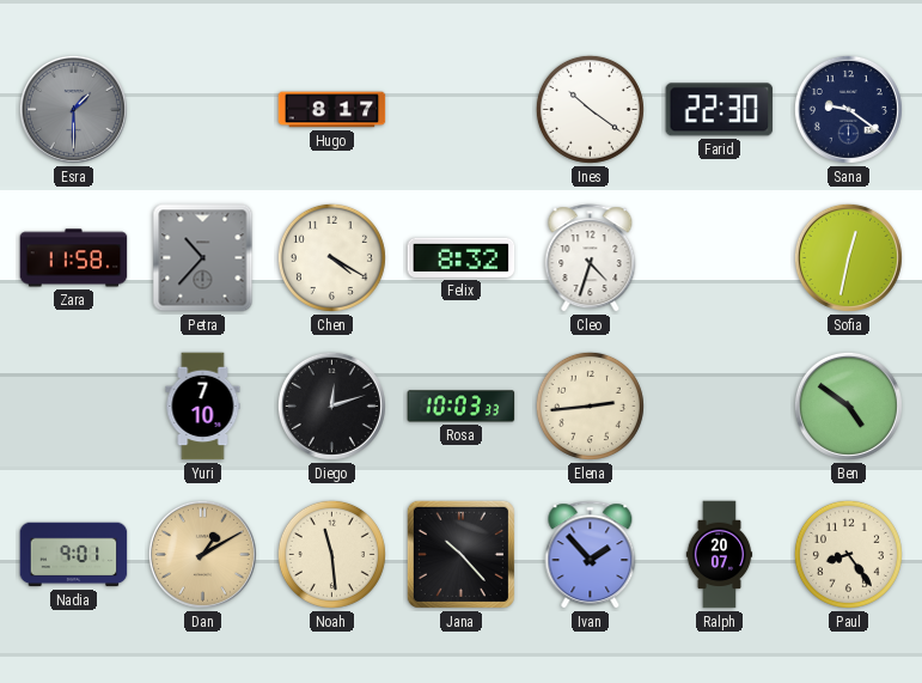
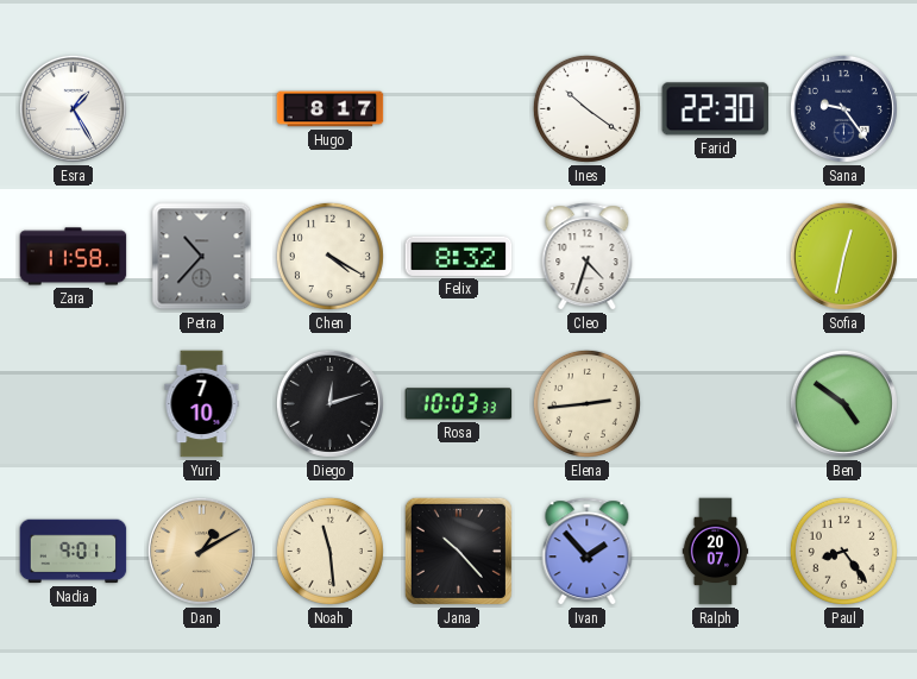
Esra: 1:30 -> 1:25
Esra dial: grey -> white
Sana: 9:21 -> 9:24
